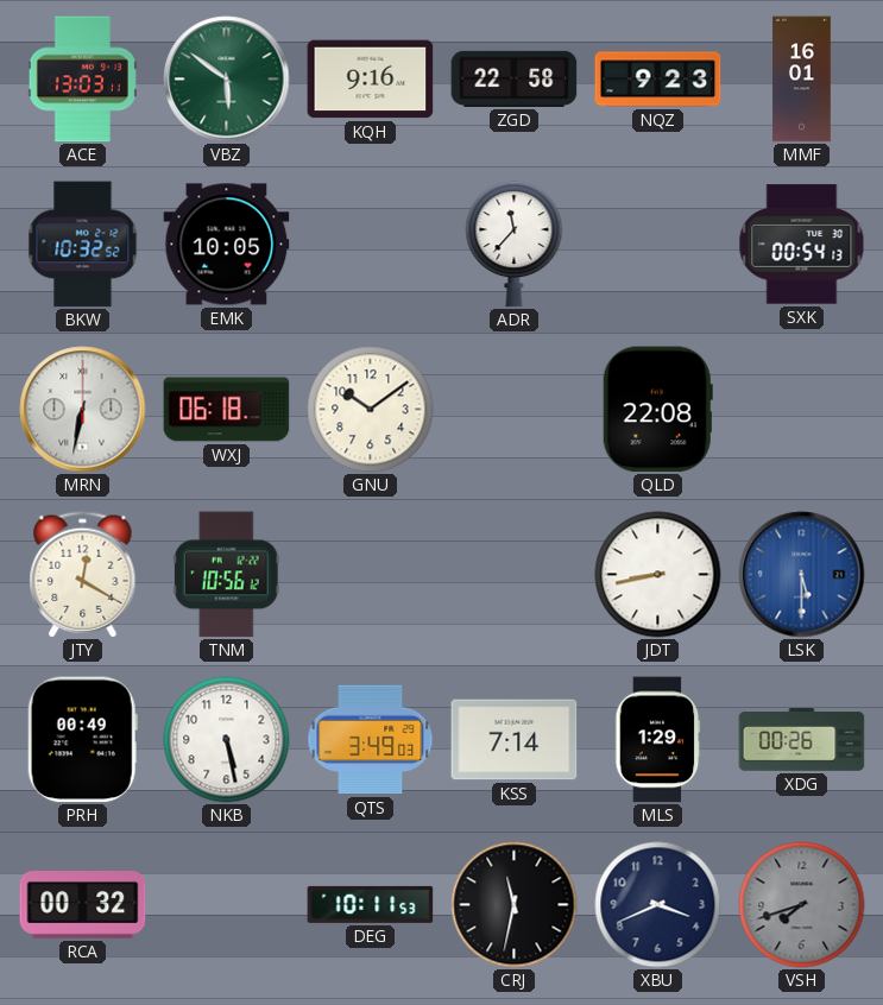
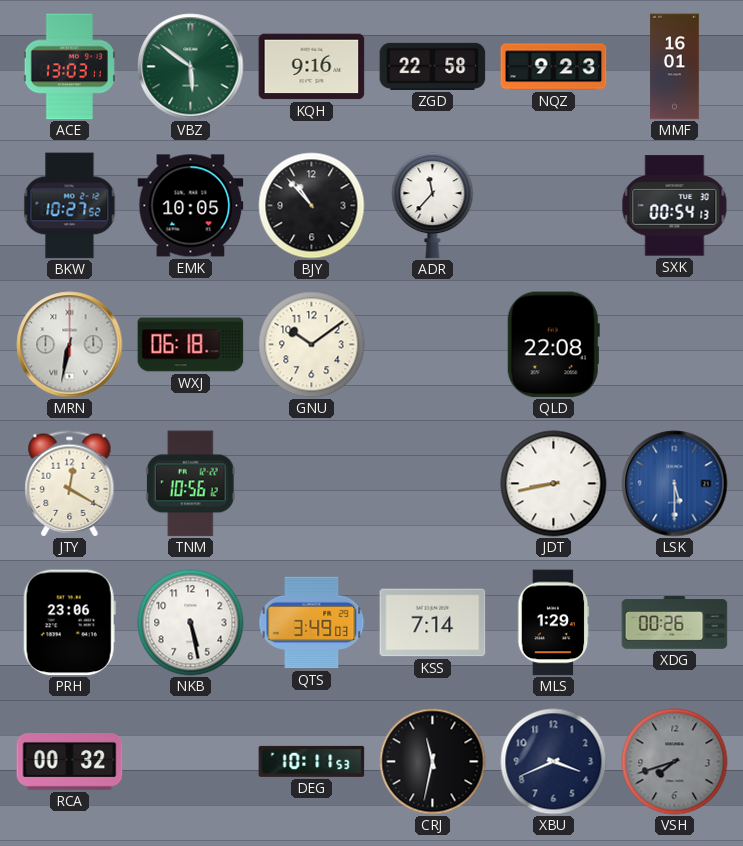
BKW: 10:32 -> 10:27
BJY: none -> 10:53
PRH: 00:49 -> 23:06
